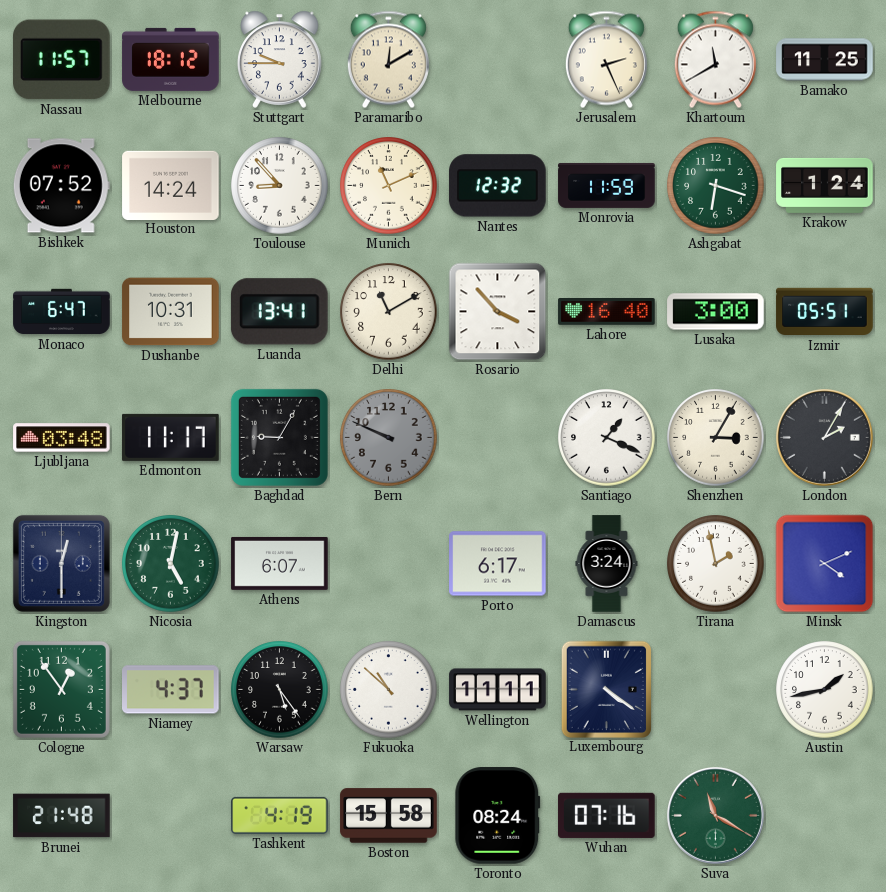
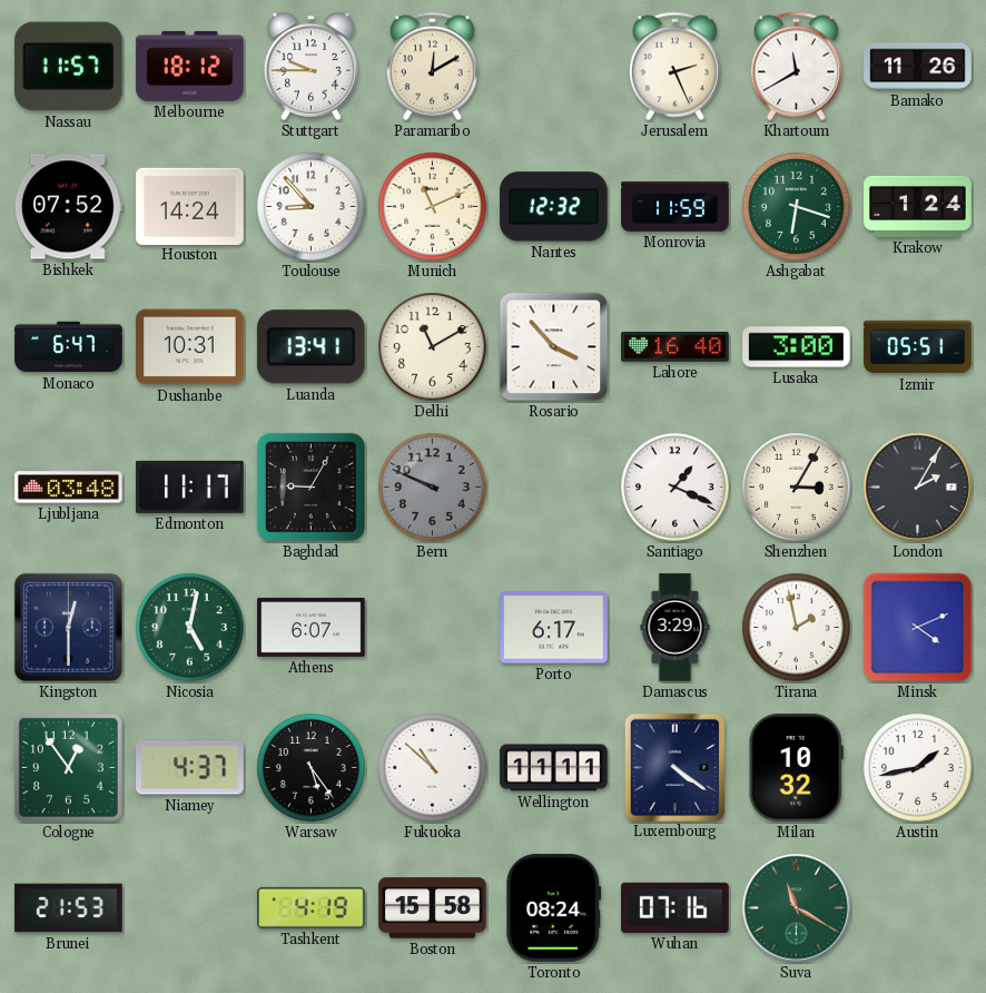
Bamako: 11:25 -> 11:26
Damascus: 3:24 -> 3:29
Milan: none -> 10:32
Brunei: 21:48 -> 21:53
